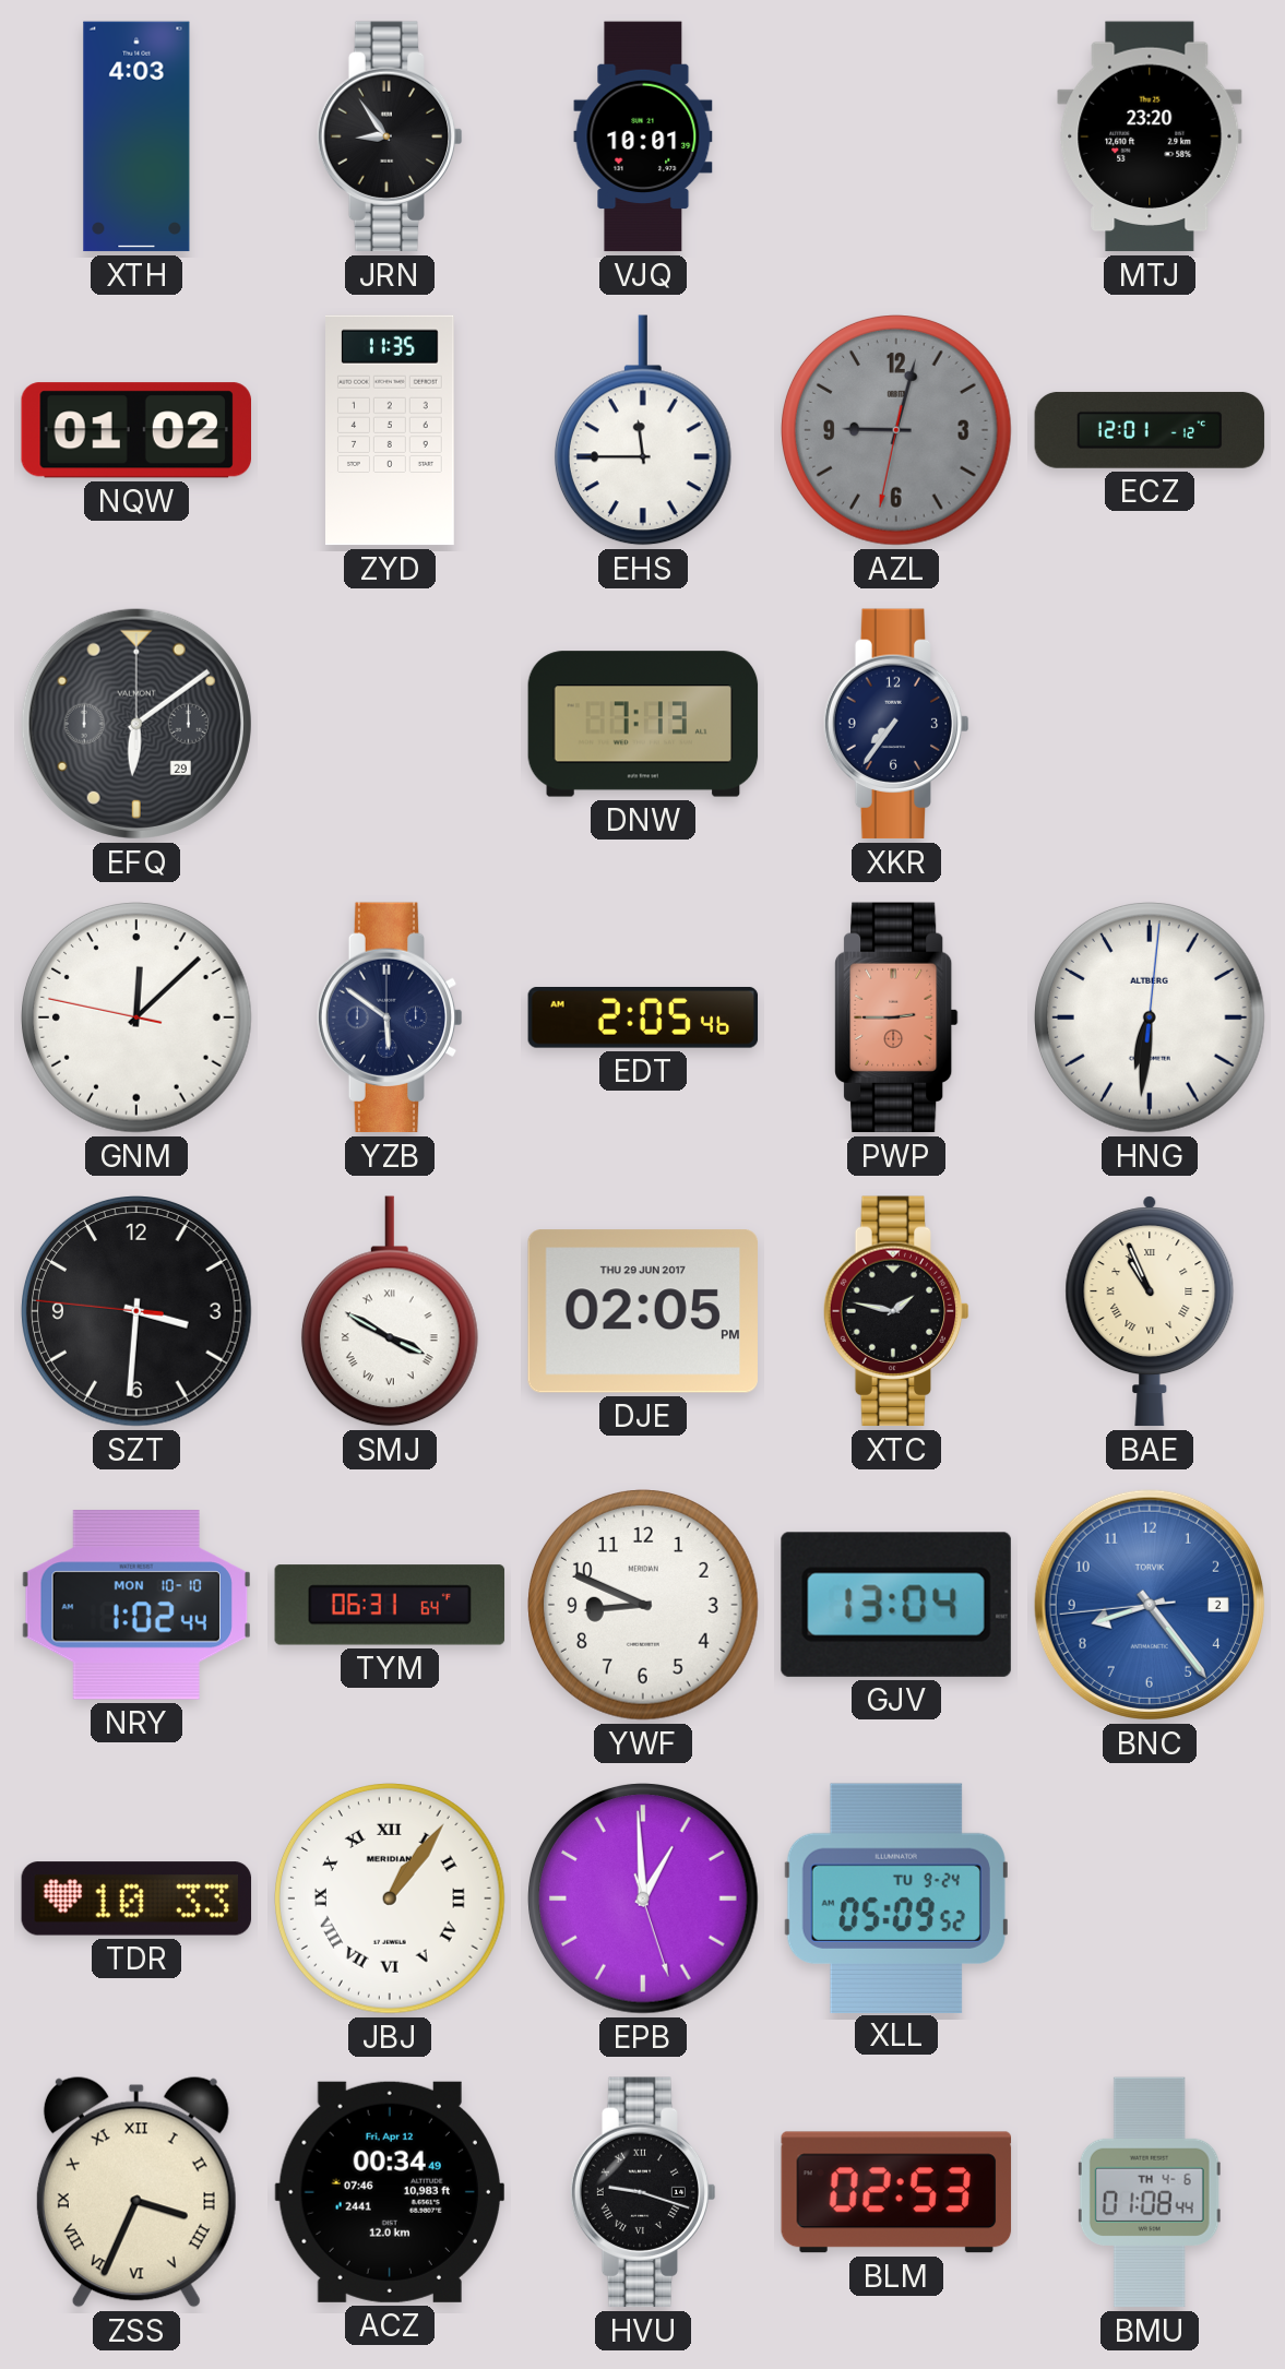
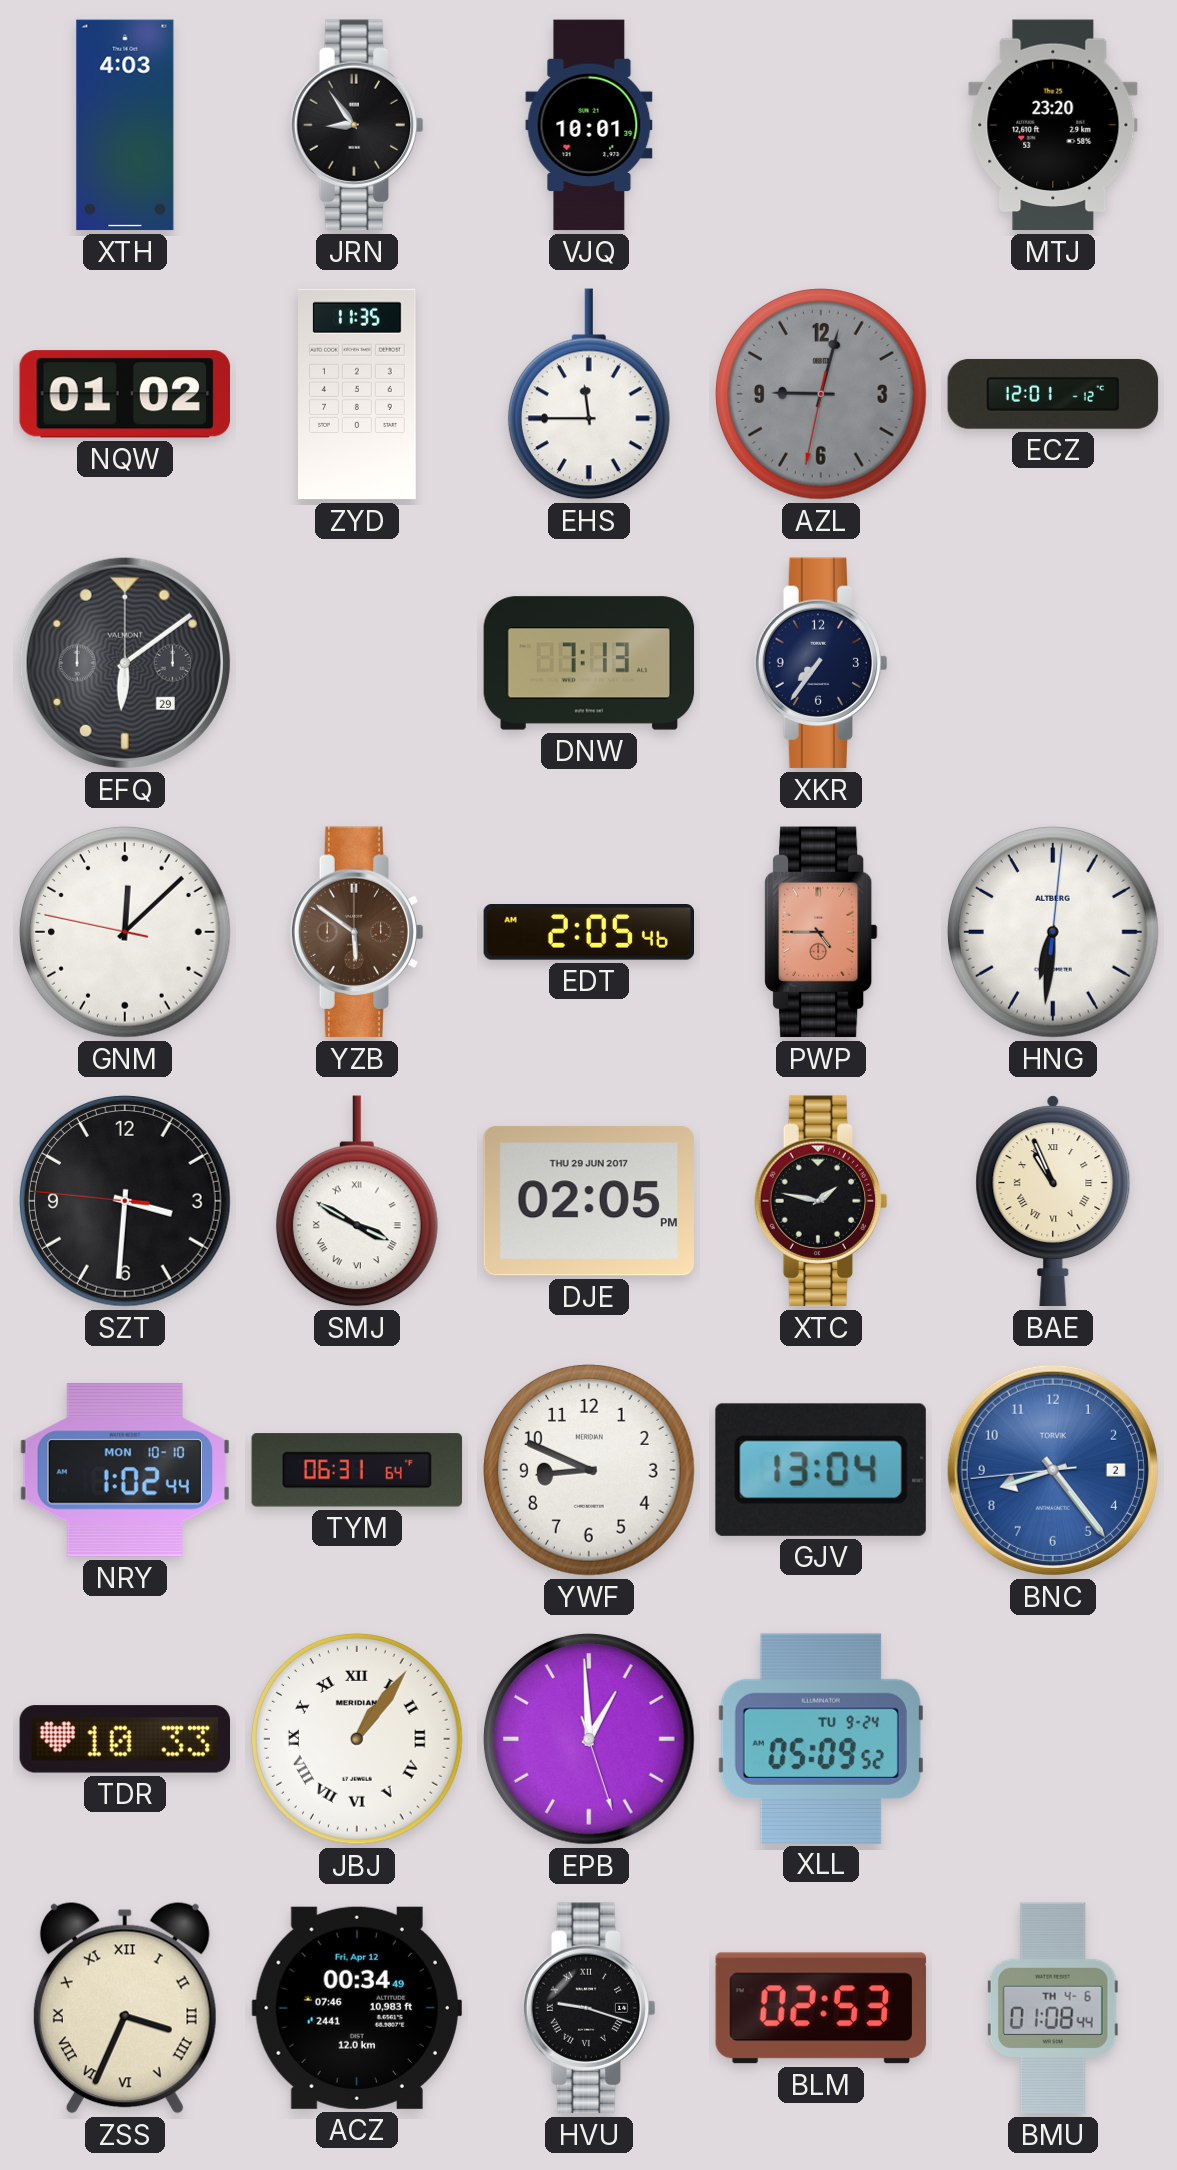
YZB dial: navy -> brown
PWP: 2:45 -> 4:45
